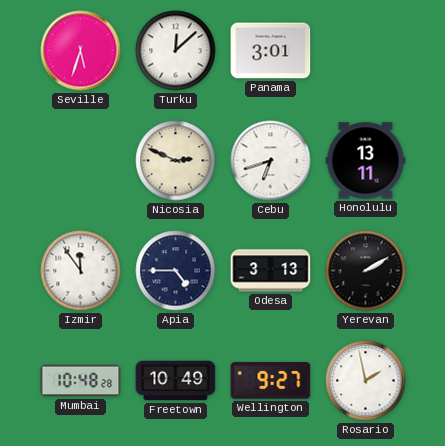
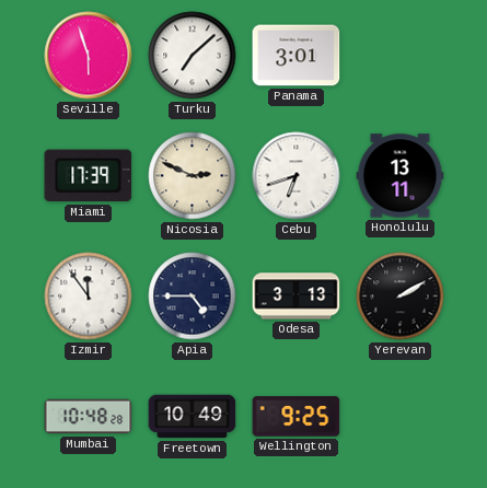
Seville: 5:33 -> 5:57
Turku: 12:08 -> 7:08
Miami: none -> 17:39
Wellington: 9:27 -> 9:25
Rosario: 1:58 -> none
